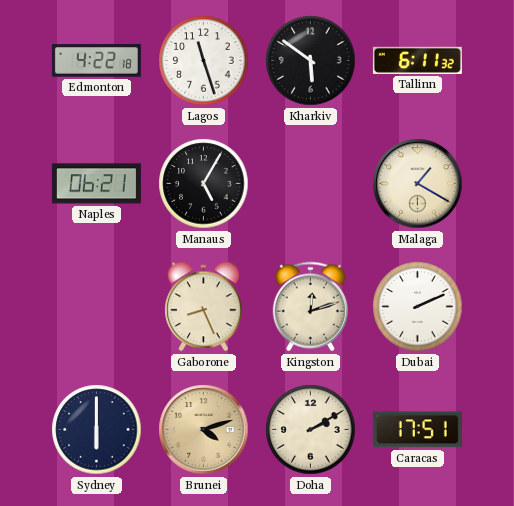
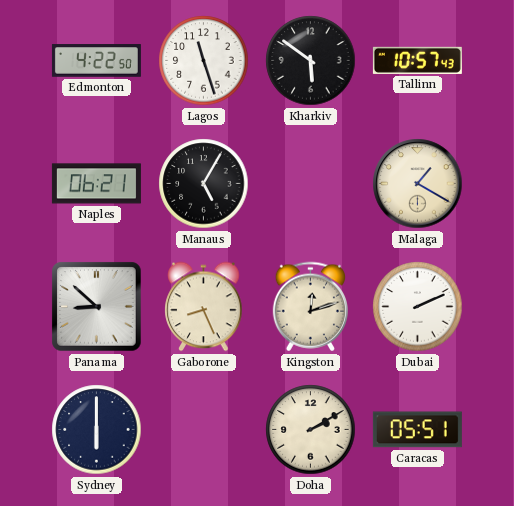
Edmonton: 4:22:18 -> 4:22:50
Tallinn: 6:11 -> 10:57
Panama: none -> 8:52
Brunei: 4:12 -> none
Caracas: 17:51 -> 05:51
